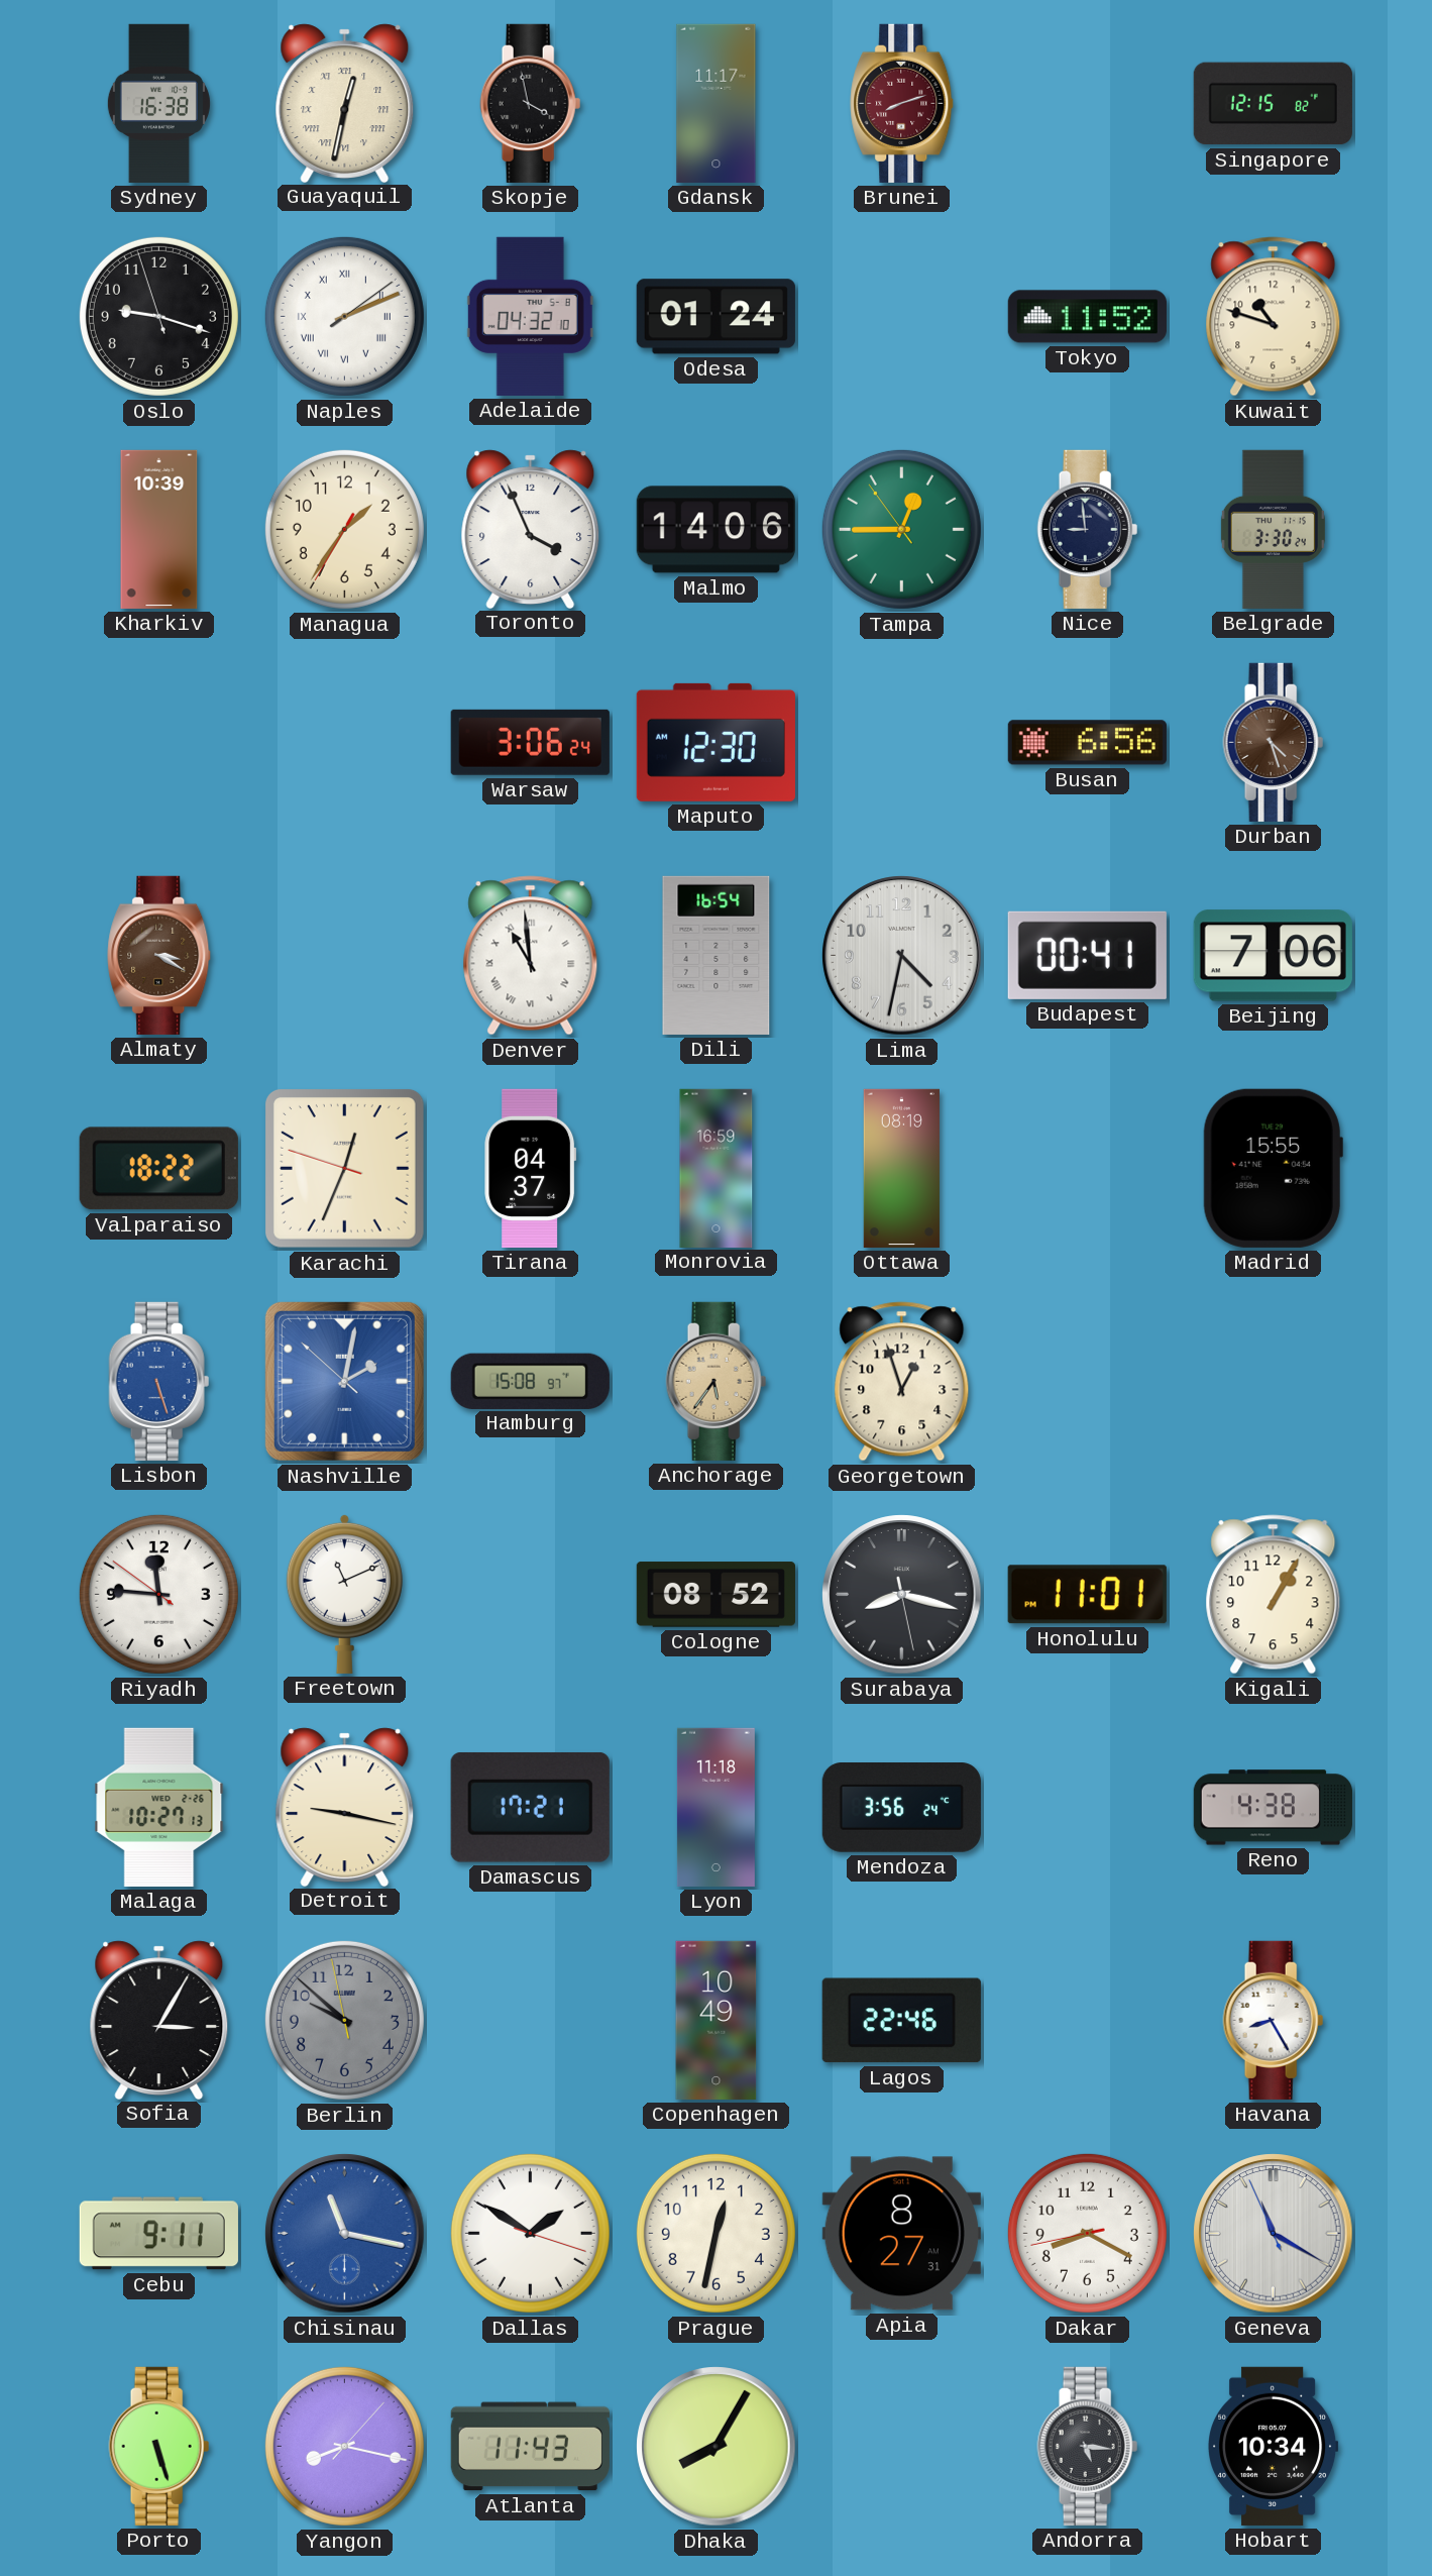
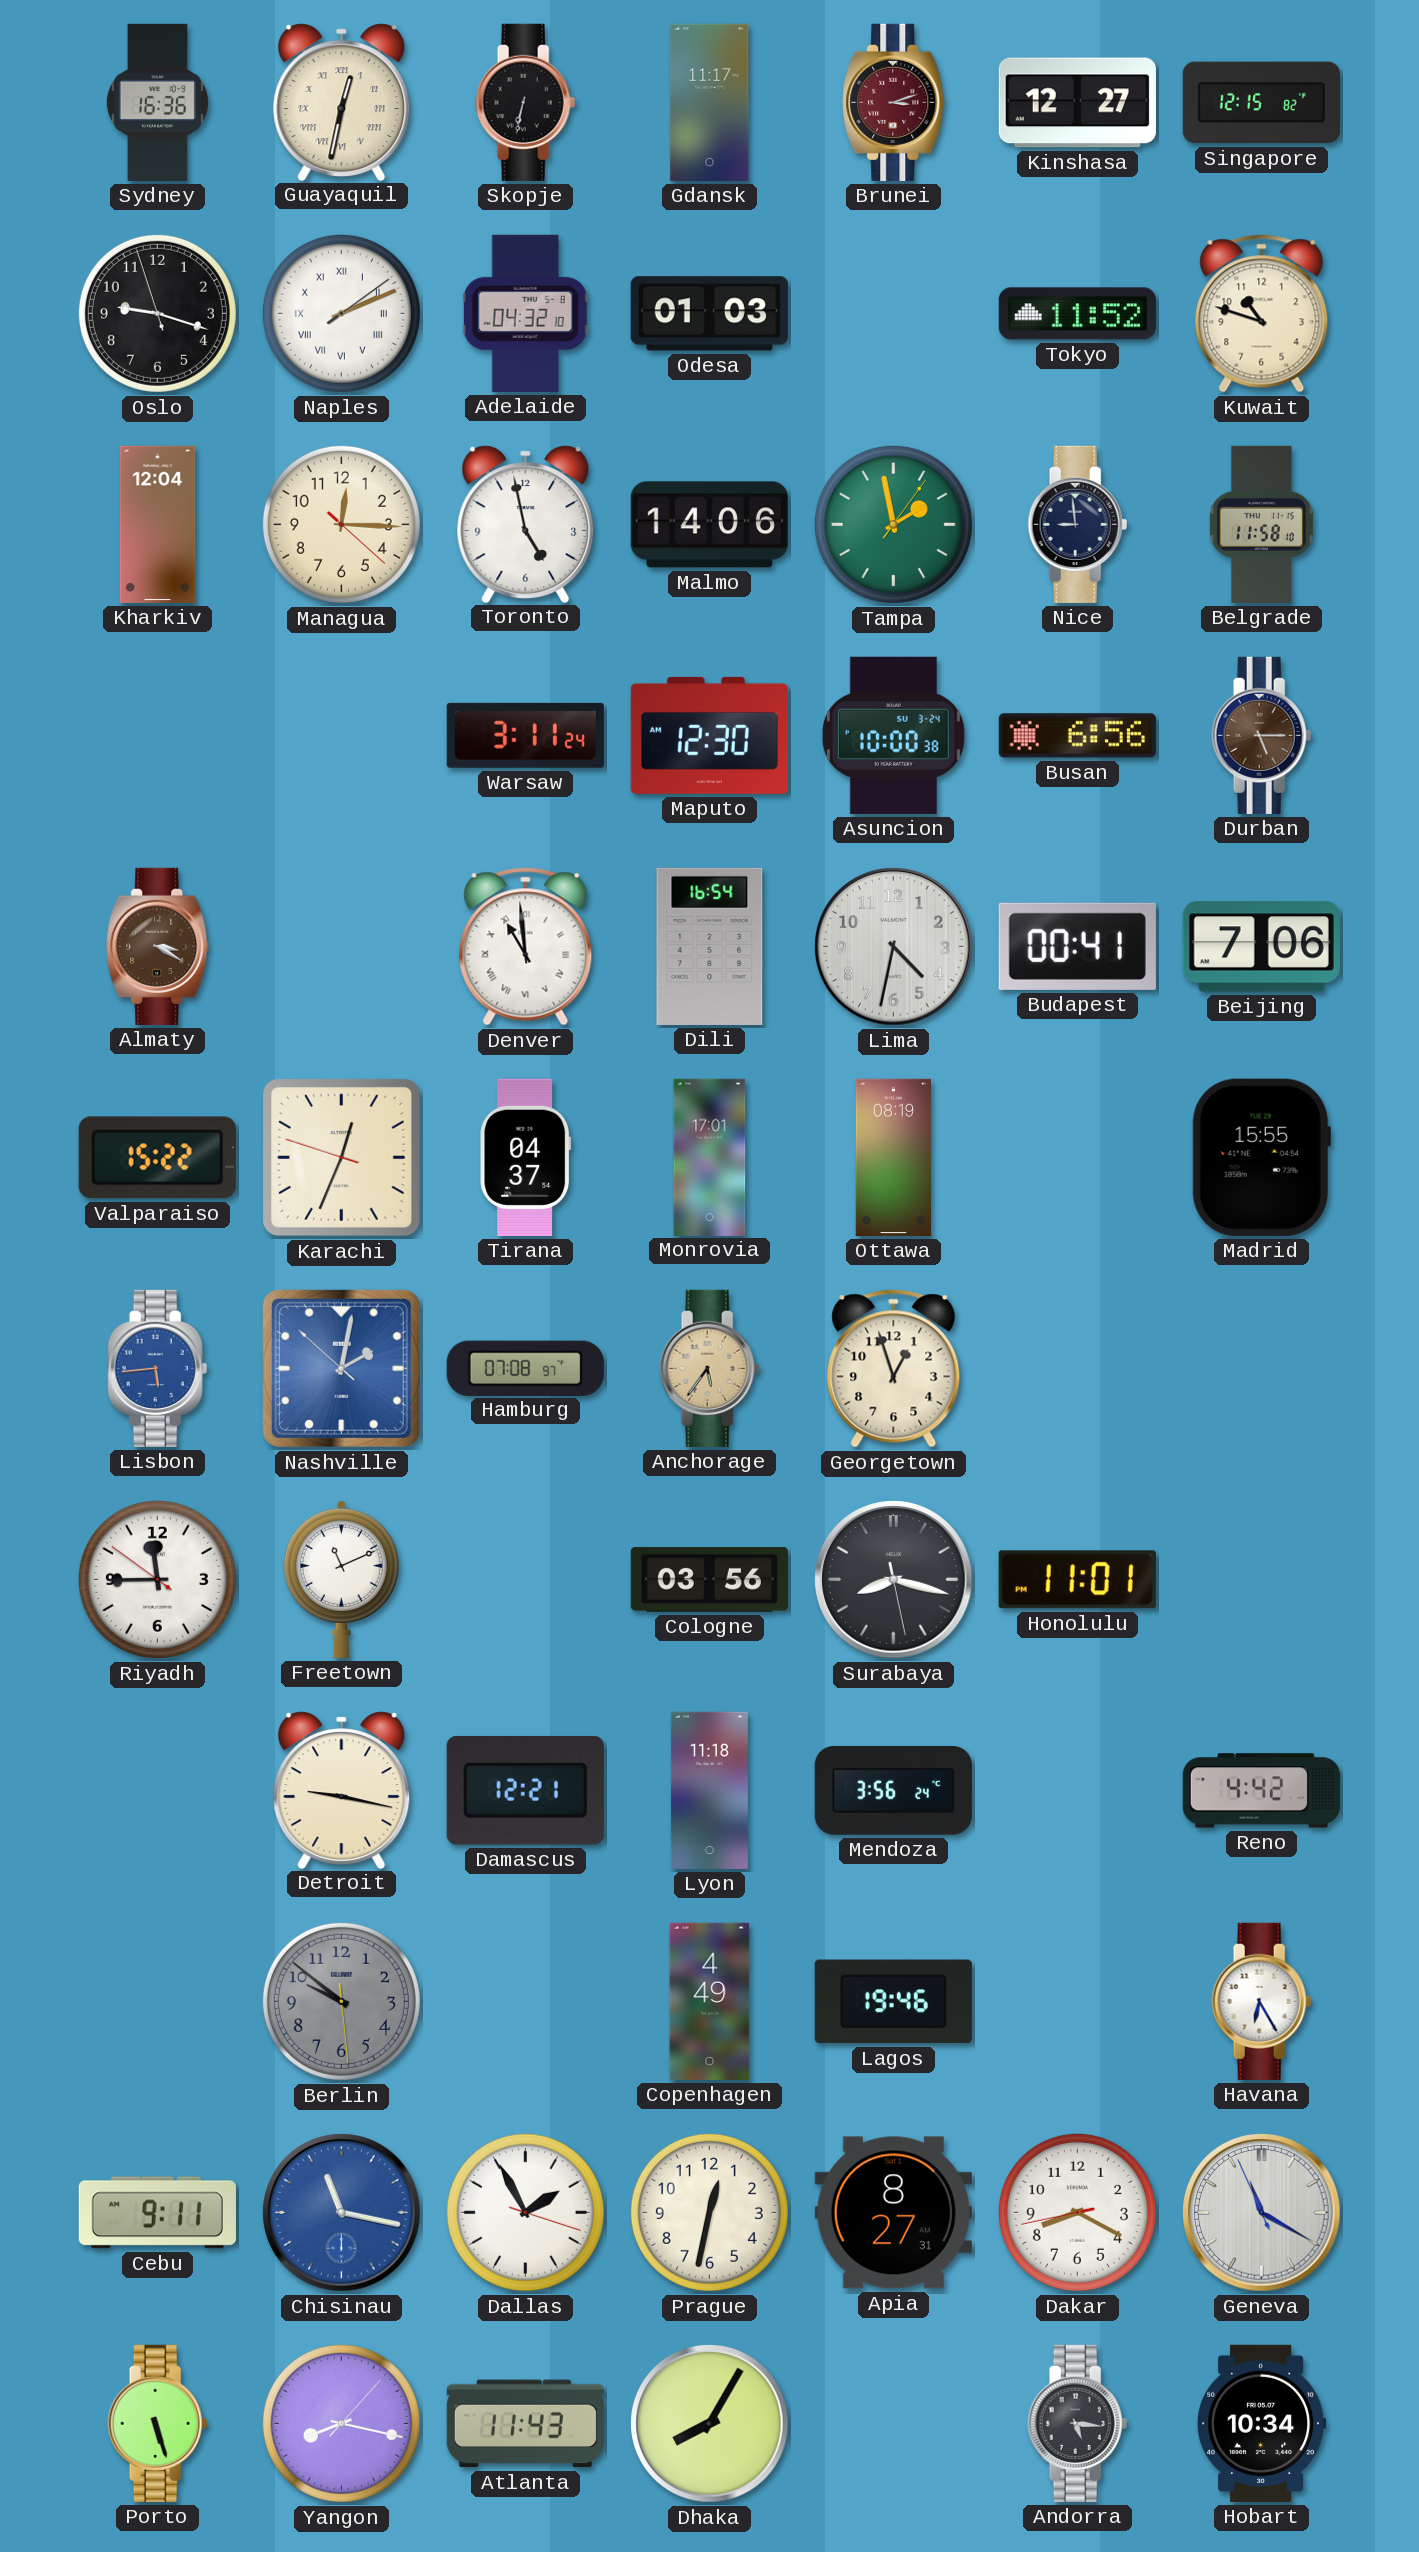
Sydney: 16:38 -> 16:36
Skopje: 3:58 -> 6:32
Brunei: 8:12 -> 3:12
Kinshasa: none -> 12:27
Odesa: 01:24 -> 01:03
Kharkiv: 10:39 -> 12:04
Managua: 1:35 -> 12:15
Toronto: 3:56 -> 4:58
Tampa: 12:44 -> 1:58
Belgrade: 3:30 -> 11:58
Warsaw: 3:06 -> 3:11
Asuncion: none -> 10:00
Durban: 4:27 -> 5:15
Valparaiso: 18:22 -> 15:22
Monrovia: 16:59 -> 17:01
Lisbon: 5:27 -> 5:44
Hamburg: 15:08 -> 07:08
Riyadh: 11:45 -> 11:44
Cologne: 08:52 -> 03:56
Kigali: 1:05 -> none
Malaga: 10:27 -> none
Damascus: 17:21 -> 12:21
Reno: 4:38 -> 4:42
Sofia: 3:05 -> none
Berlin: 9:51:58 -> 9:51:29
Copenhagen: 10:49 -> 4:49
Lagos: 22:46 -> 19:46
Havana: 8:25 -> 6:25
Dallas: 1:50 -> 1:55
